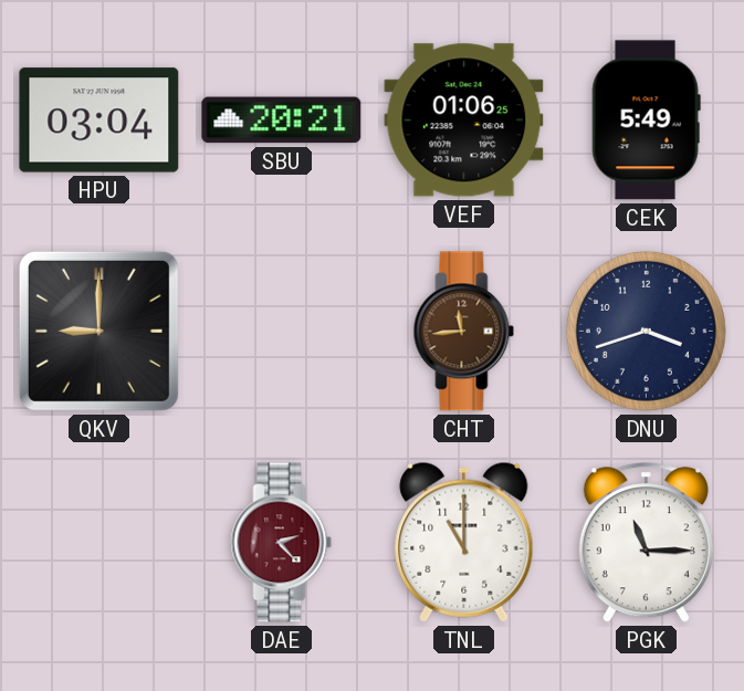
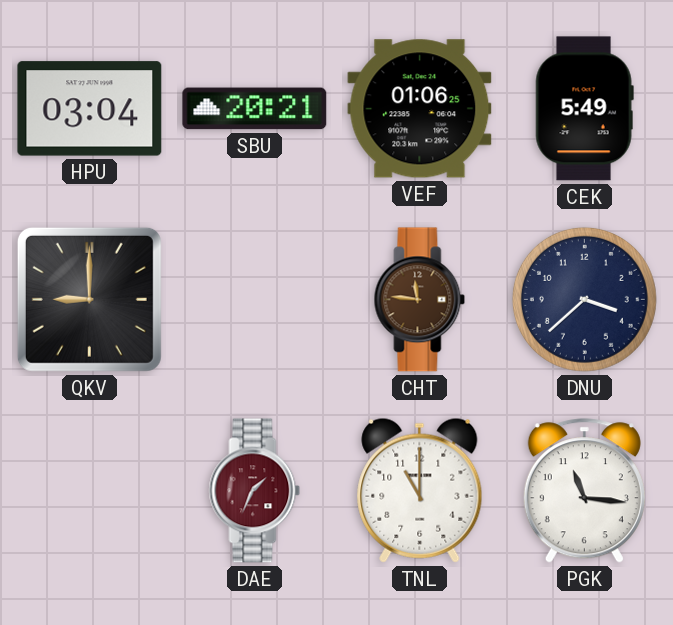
CHT: 11:44 -> 11:46
DNU: 3:42 -> 3:38
DAE: 2:23 -> 1:34
PGK: 11:15 -> 11:16
